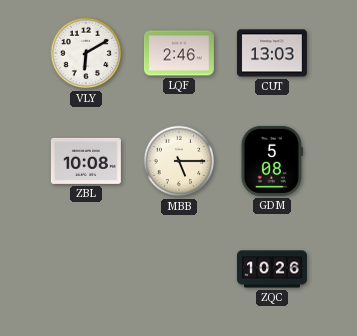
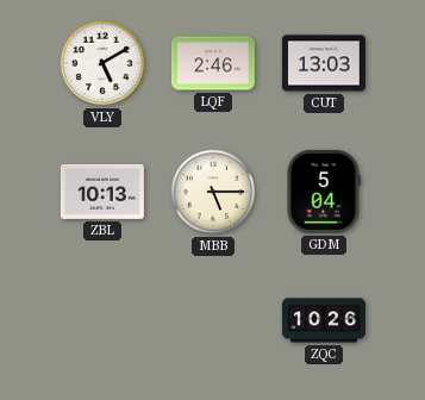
VLY: 6:10 -> 5:10
ZBL: 10:08 -> 10:13
GDM: 5:08 -> 5:04
